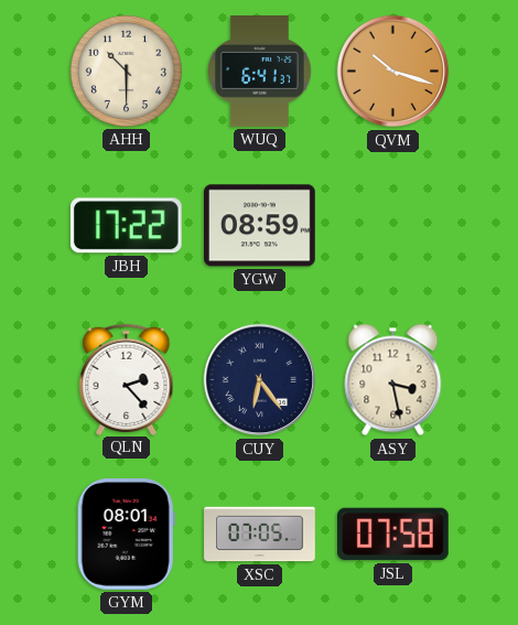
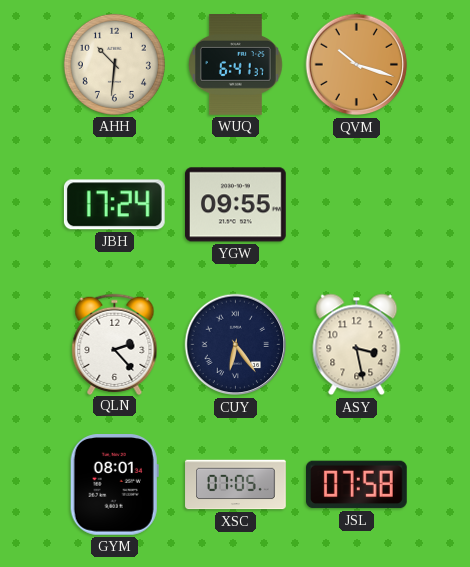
AHH: 10:30 -> 10:31
JBH: 17:22 -> 17:24
YGW: 08:59 -> 09:55
